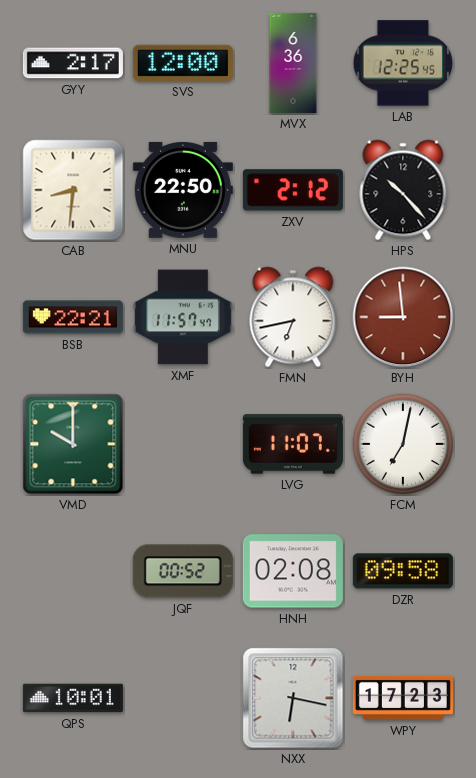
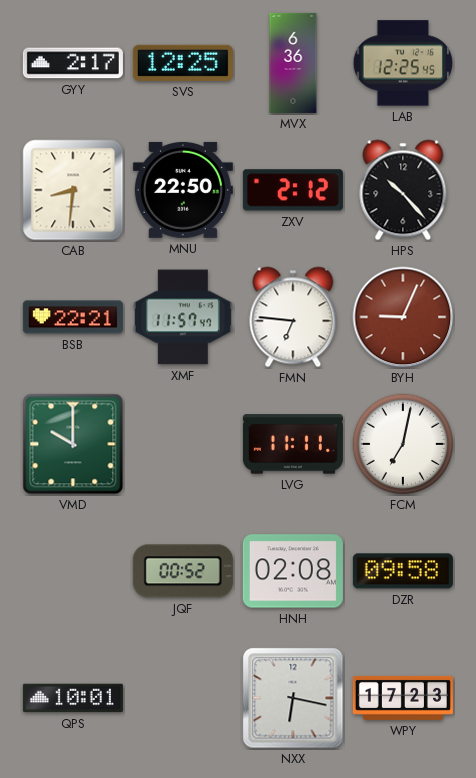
SVS: 12:00 -> 12:25
FMN: 6:43 -> 6:46
BYH: 8:59 -> 9:04
LVG: 11:07 -> 11:11
